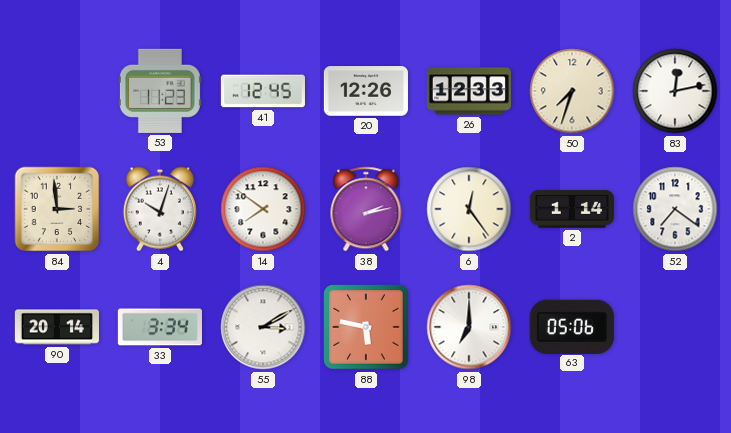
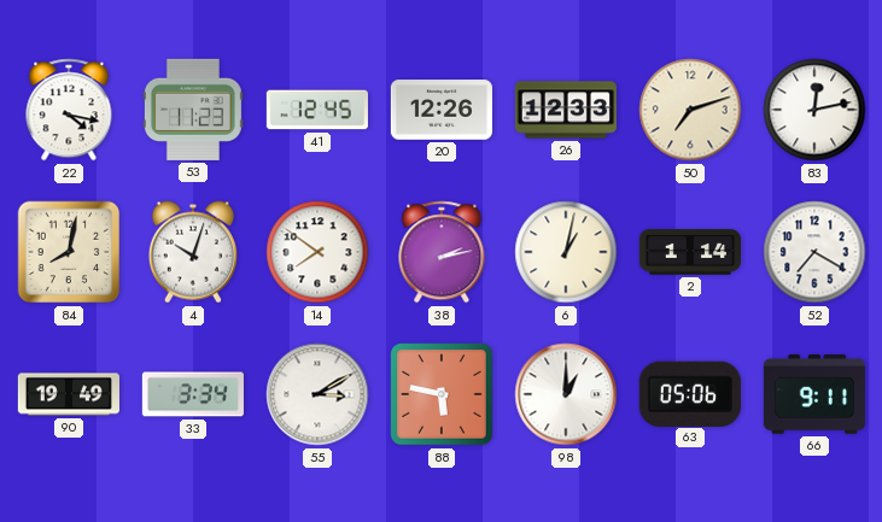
22: none -> 4:17
50: 7:33 -> 7:12
84: 2:59 -> 8:02
6: 12:24 -> 1:02
52: 7:21 -> 7:20
90: 20:14 -> 19:49
98: 7:00 -> 1:00
66: none -> 9:11
